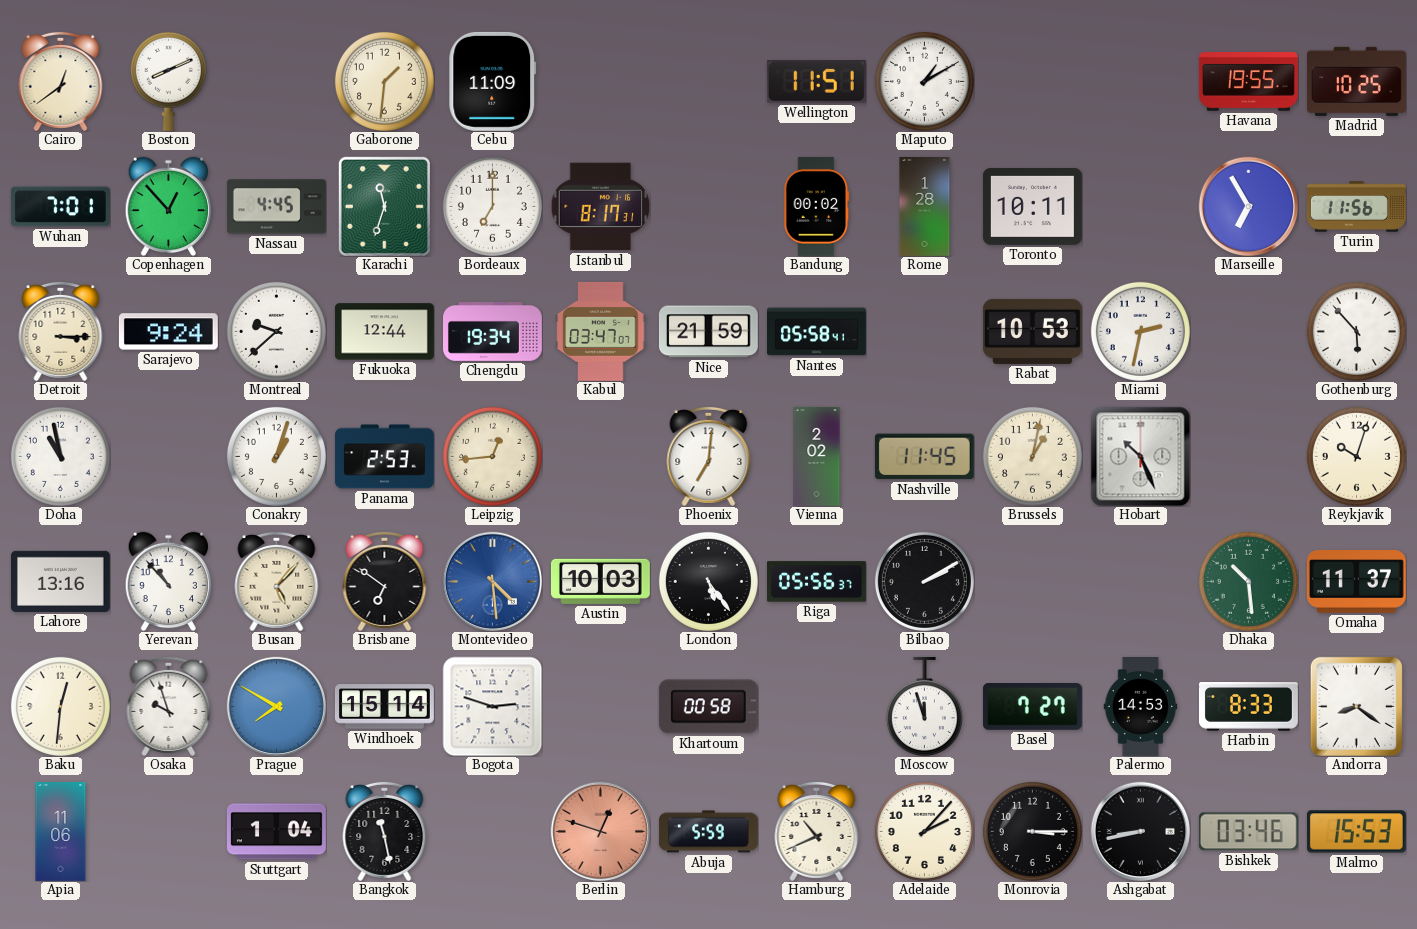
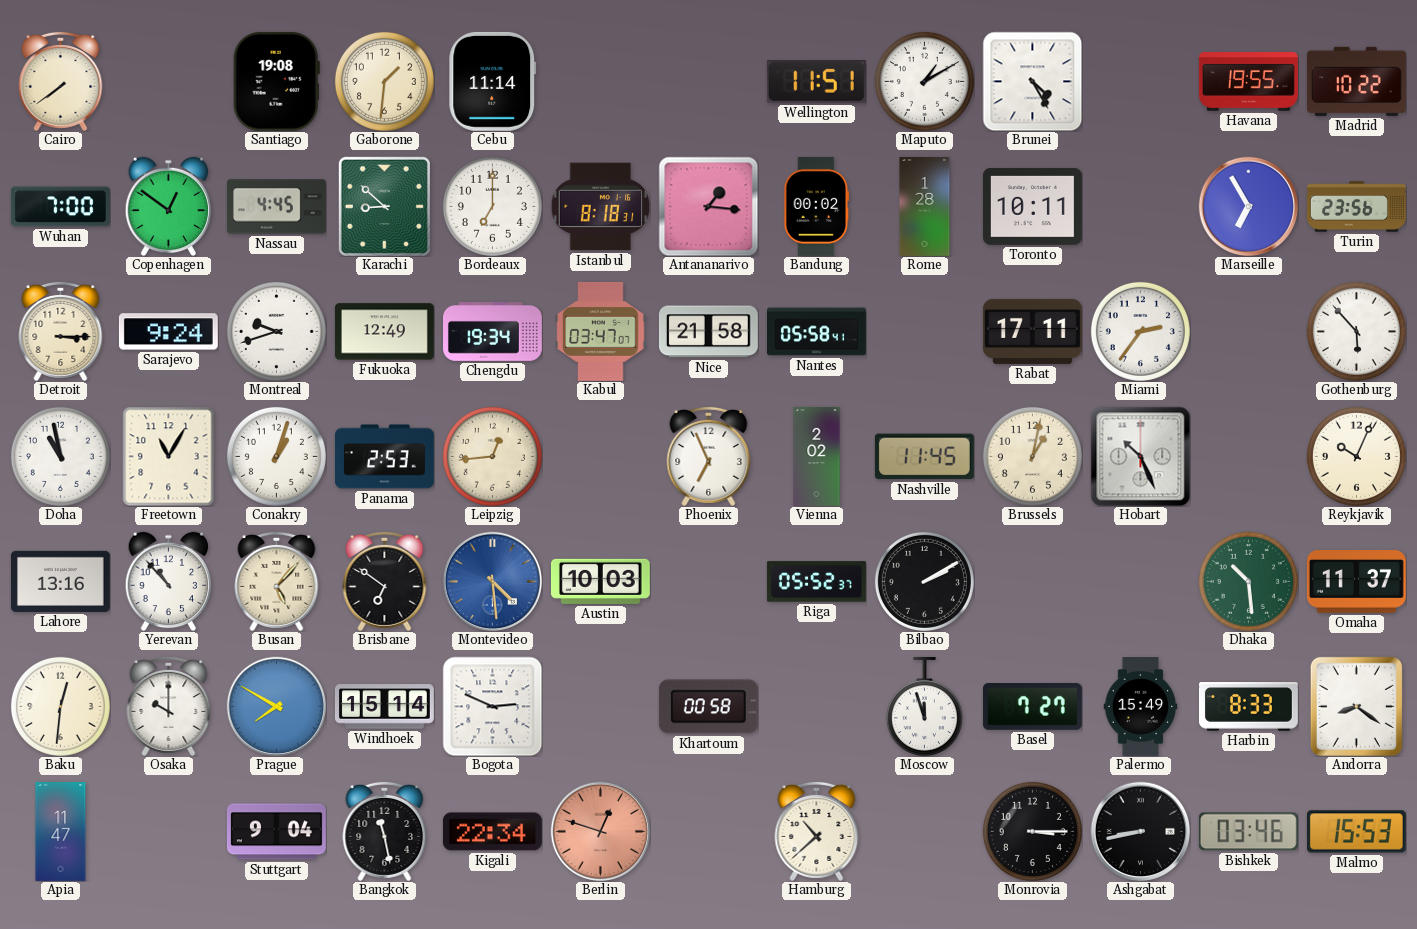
Cairo: 12:39 -> 7:39
Boston: 8:11 -> none
Santiago: none -> 19:08
Cebu: 11:09 -> 11:14
Brunei: none -> 4:25
Madrid: 10:25 -> 10:22
Wuhan: 7:01 -> 7:00
Copenhagen: 12:53 -> 12:51
Karachi: 11:33 -> 8:52
Istanbul: 8:17 -> 8:18
Antananarivo: none -> 1:16
Turin: 11:56 -> 23:56
Montreal: 9:38 -> 9:42
Fukuoka: 12:44 -> 12:49
Nice: 21:59 -> 21:58
Rabat: 10:53 -> 17:11
Miami: 2:32 -> 2:36
Freetown: none -> 11:05
Phoenix: 7:01 -> 6:56
Reykjavik: 10:03 -> 10:04
London: 5:24 -> none
Riga: 05:56 -> 05:52
Osaka: 9:57 -> 10:00
Bogota: 2:48 -> 2:49
Palermo: 14:53 -> 15:49
Apia: 11:06 -> 11:47
Stuttgart: 1:04 -> 9:04
Kigali: none -> 22:34
Abuja: 5:59 -> none
Hamburg: 10:41 -> 10:38
Adelaide: 2:07 -> none
